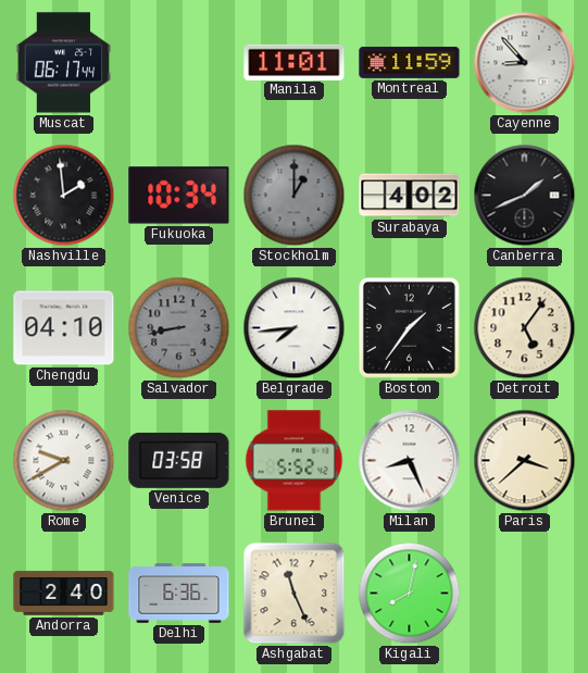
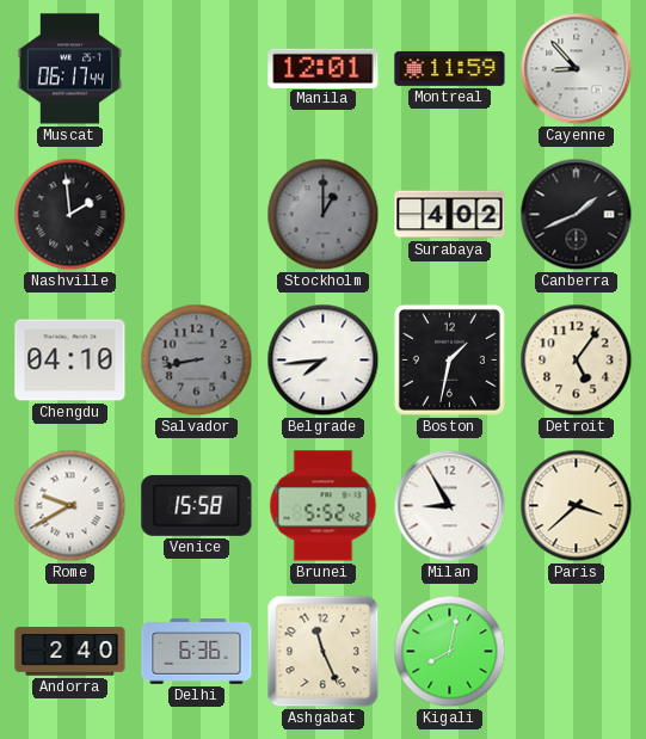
Manila: 11:01 -> 12:01
Fukuoka: 10:34 -> none
Boston: 1:36 -> 1:32
Venice: 03:58 -> 15:58
Milan: 8:26 -> 8:55
